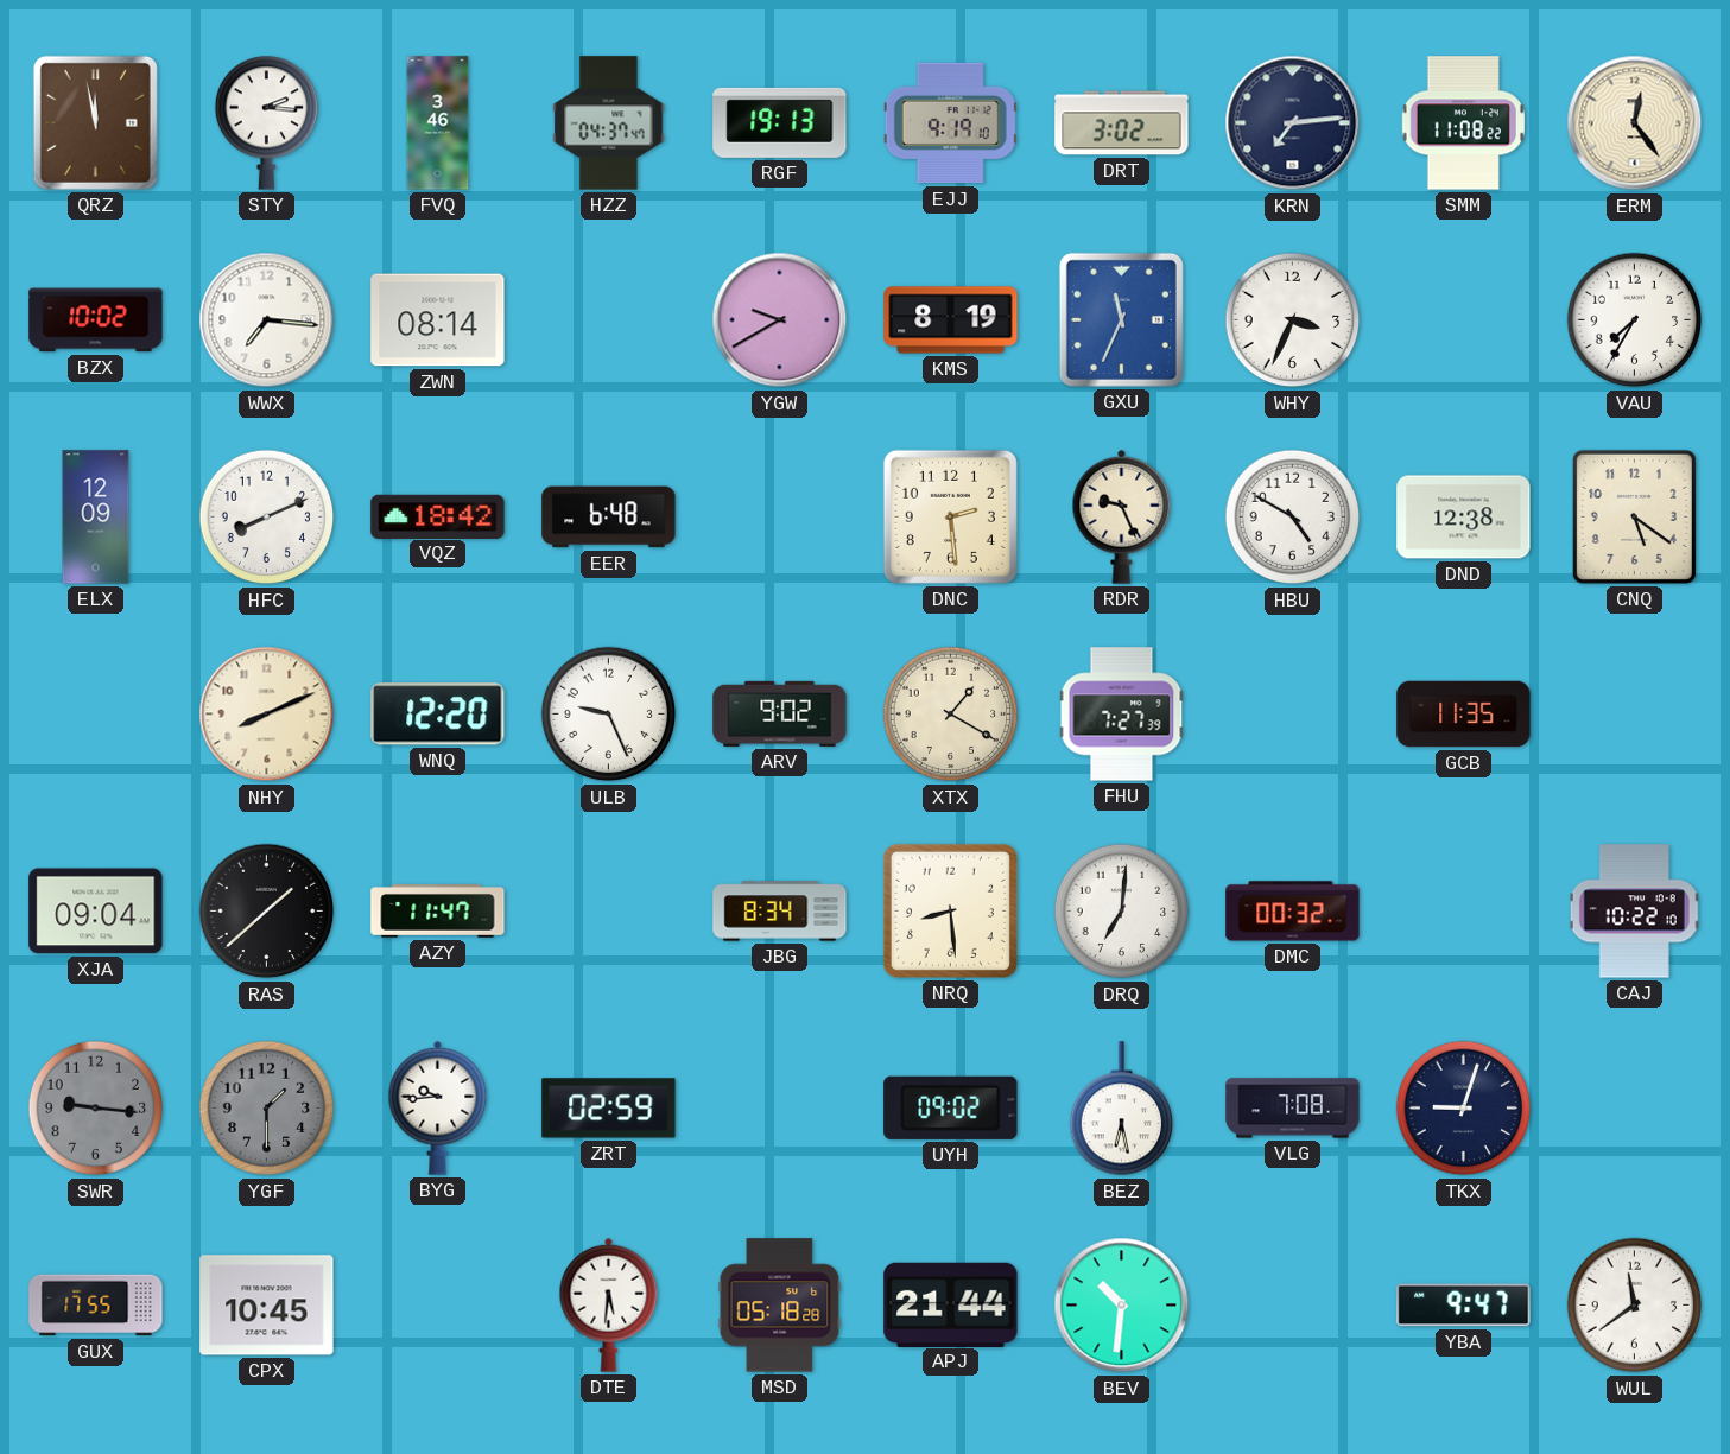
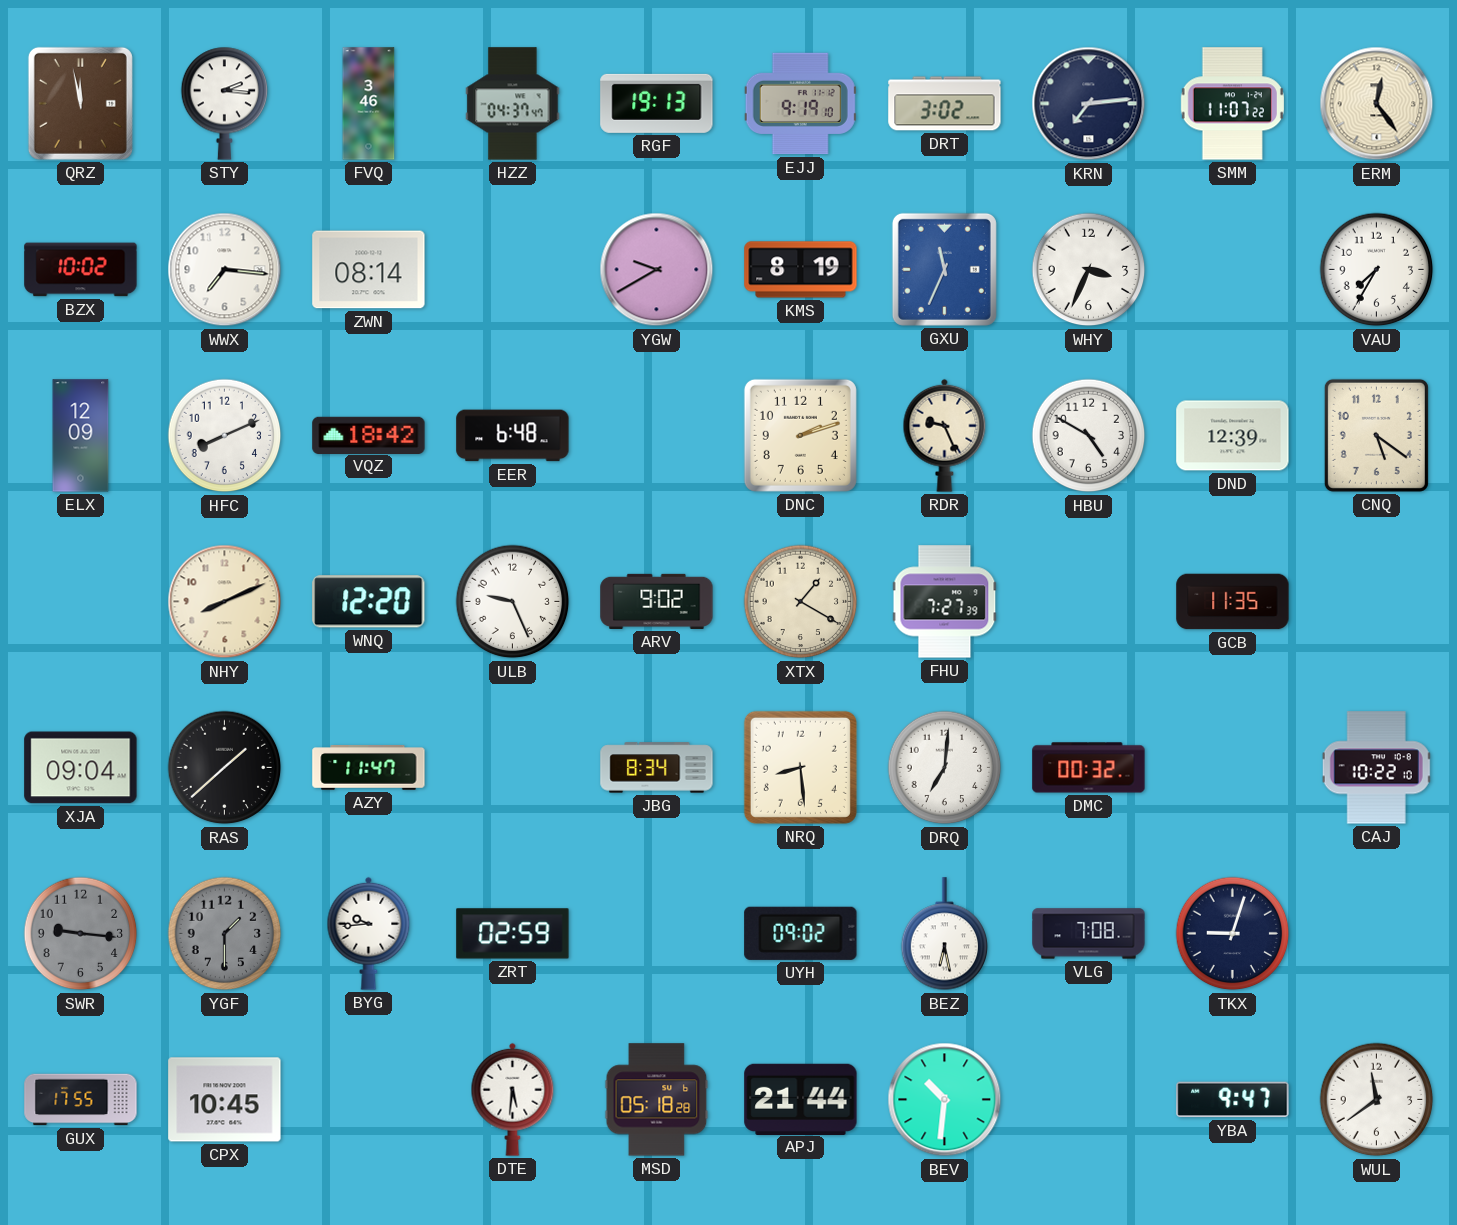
SMM: 11:08 -> 11:07
DNC: 2:29 -> 2:12
DND: 12:38 -> 12:39
